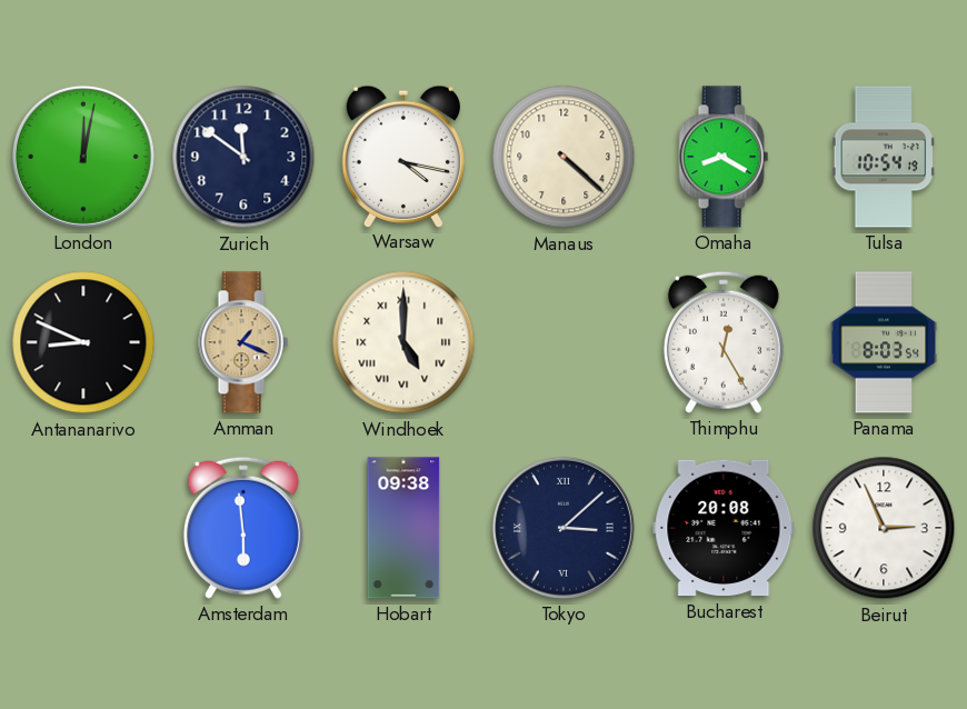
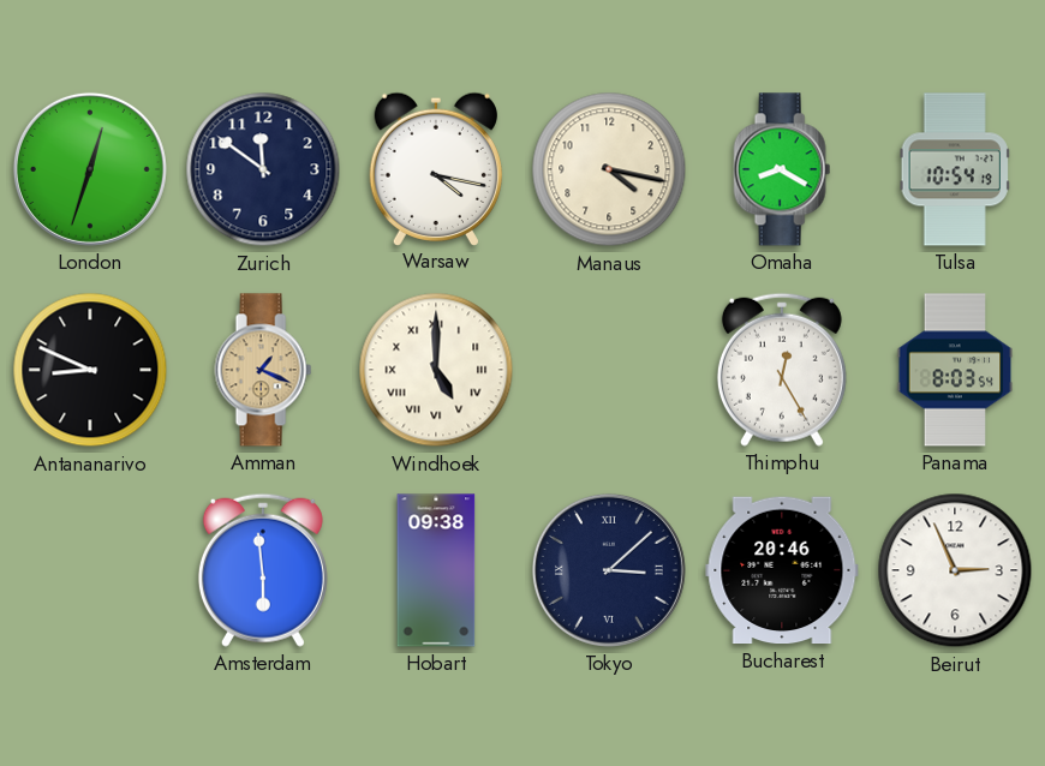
London: 12:02 -> 12:33
Manaus: 4:22 -> 4:17
Bucharest: 20:08 -> 20:46
